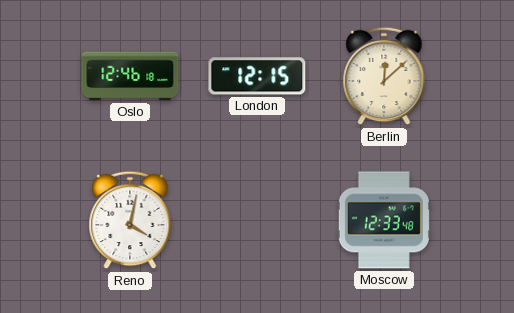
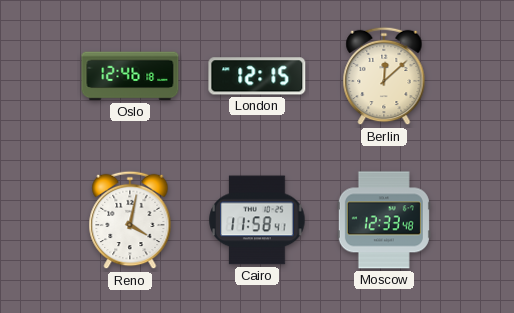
Cairo: none -> 11:58
